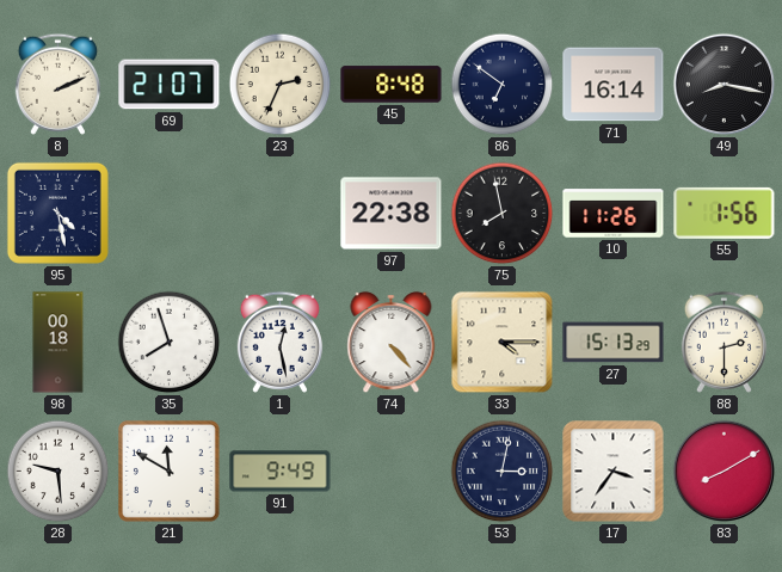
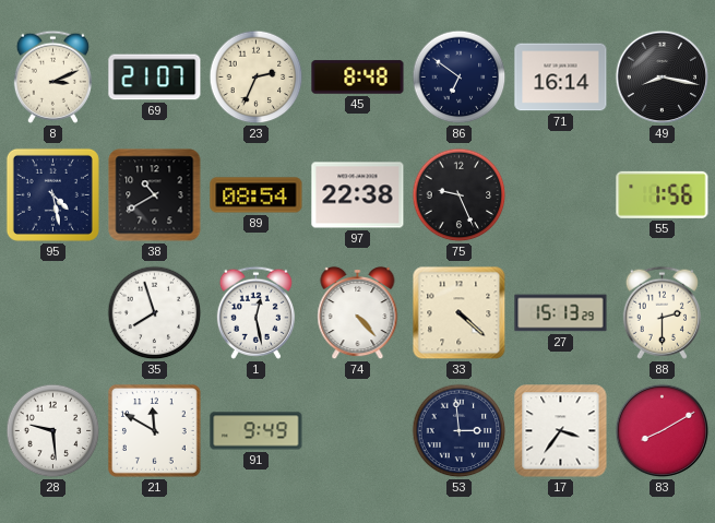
8: 2:11 -> 3:11
38: none -> 10:40
89: none -> 08:54
75: 7:58 -> 9:26
10: 11:26 -> none
98: 00:18 -> none
33: 4:15 -> 4:22
53: 3:02 -> 2:59
